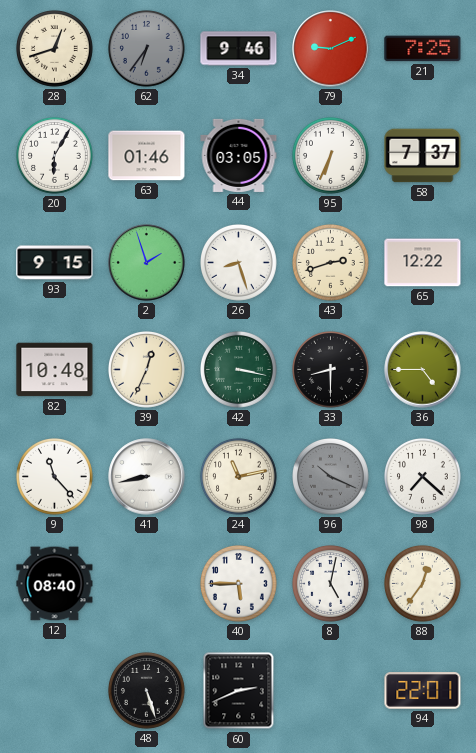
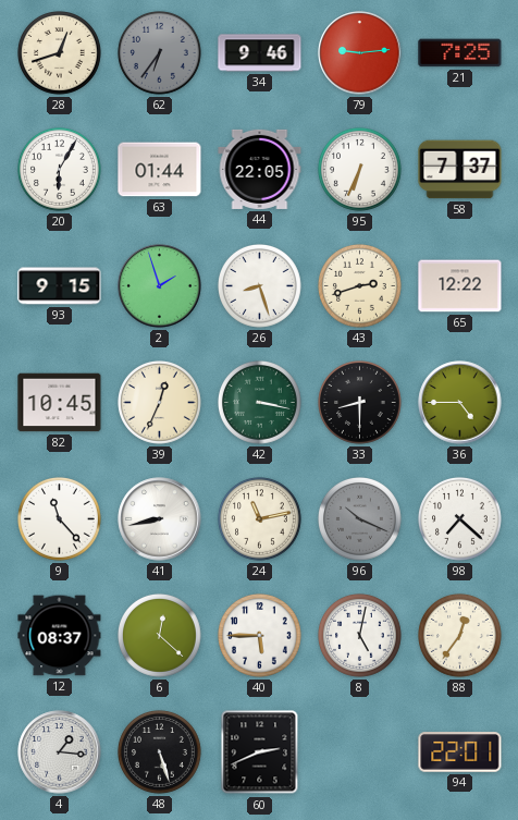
79: 9:11 -> 9:14
63: 01:46 -> 01:44
44: 03:05 -> 22:05
82: 10:48 -> 10:45
12: 08:40 -> 08:37
6: none -> 12:22
4: none -> 1:16
